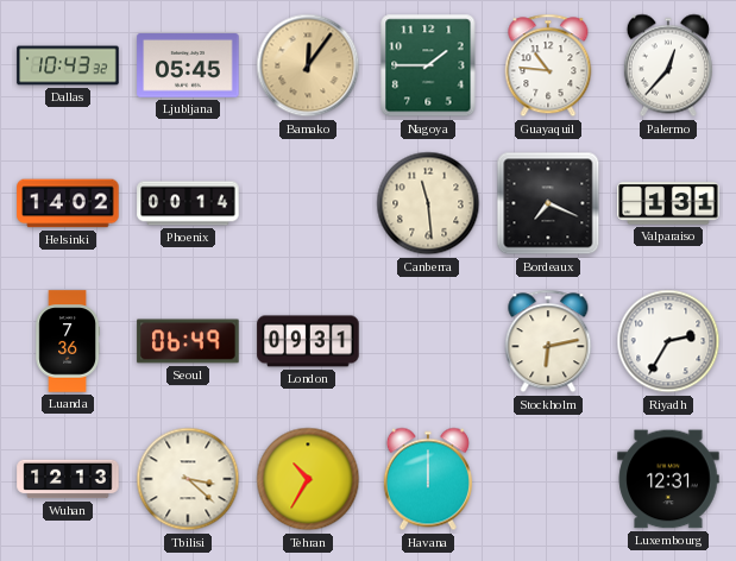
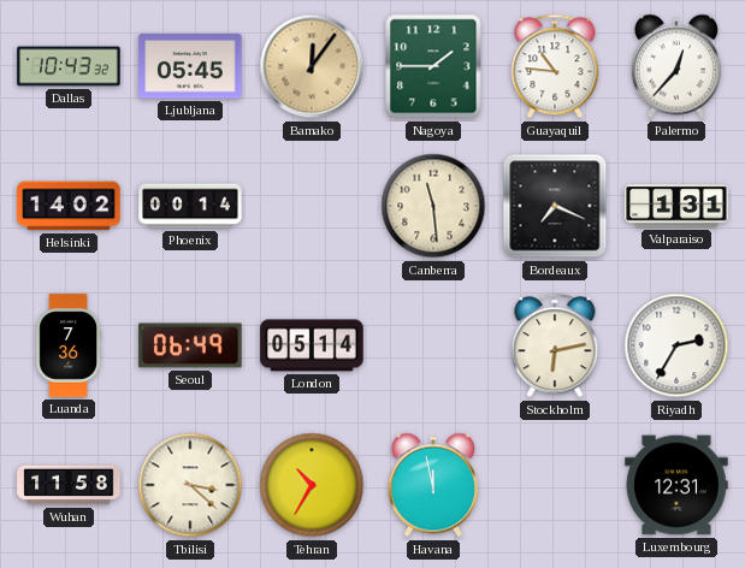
London: 09:31 -> 05:14
Wuhan: 12:13 -> 11:58
Havana: 12:00 -> 11:58
